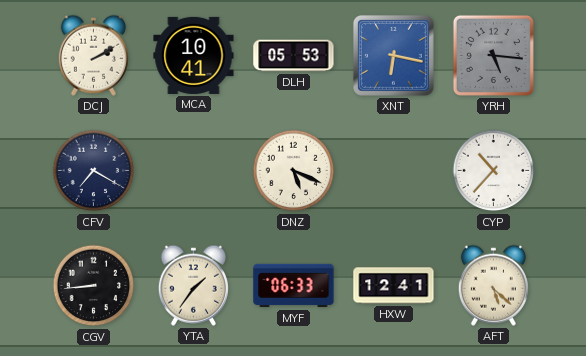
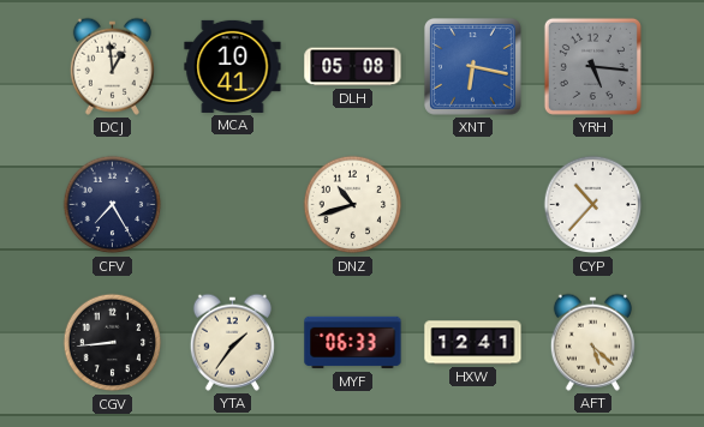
DCJ: 2:10 -> 12:59
DLH: 05:53 -> 05:08
CFV: 7:20 -> 7:25
DNZ: 5:19 -> 10:42
